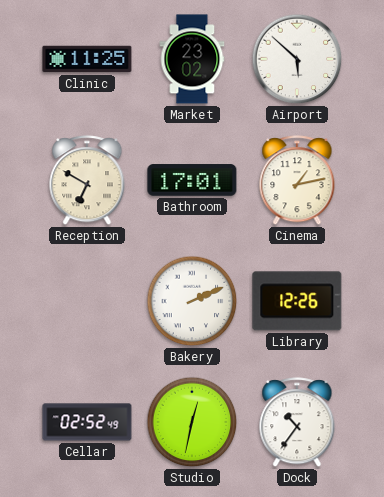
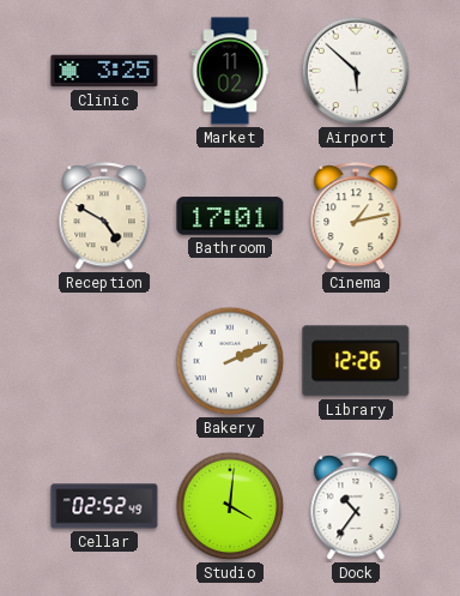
Clinic: 11:25 -> 3:25
Market: 23:02 -> 11:02
Reception: 6:50 -> 4:50
Studio: 12:32 -> 4:01
